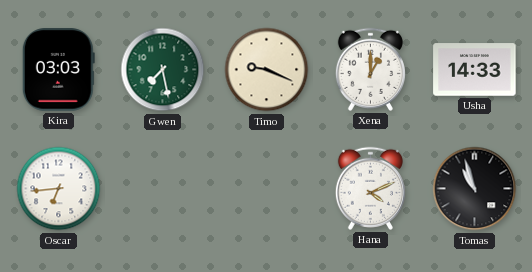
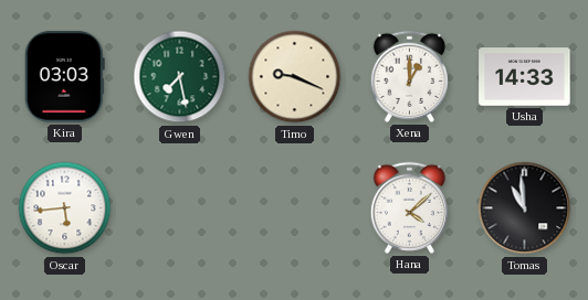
Oscar: 6:44 -> 5:44
Hana: 4:11 -> 4:08
Tomas: 10:57 -> 10:59
